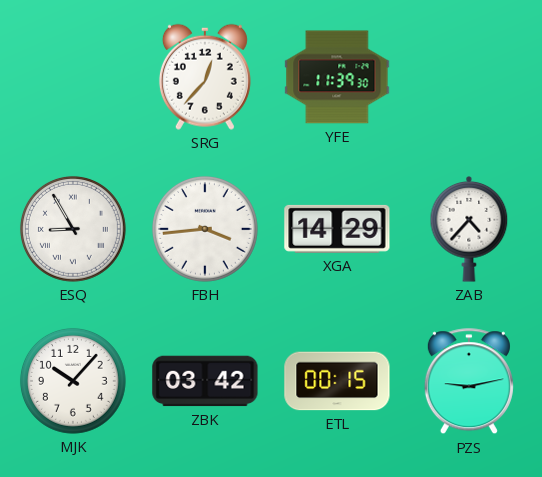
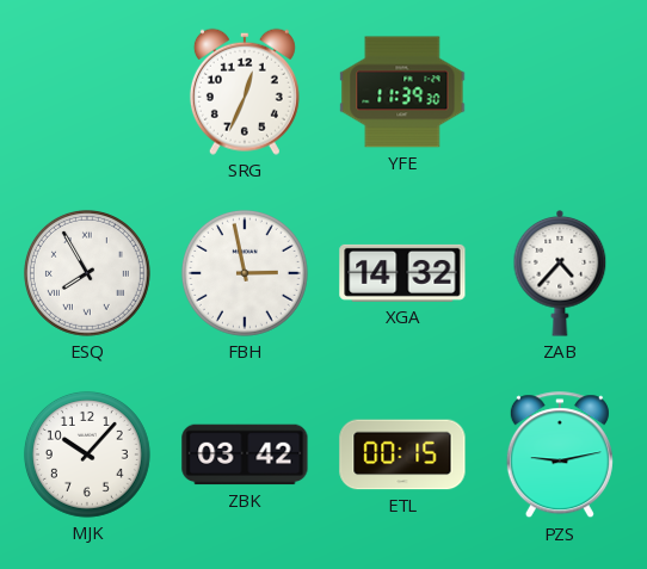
SRG: 12:37 -> 12:34
ESQ: 8:55 -> 7:55
FBH: 3:44 -> 2:58
XGA: 14:29 -> 14:32
